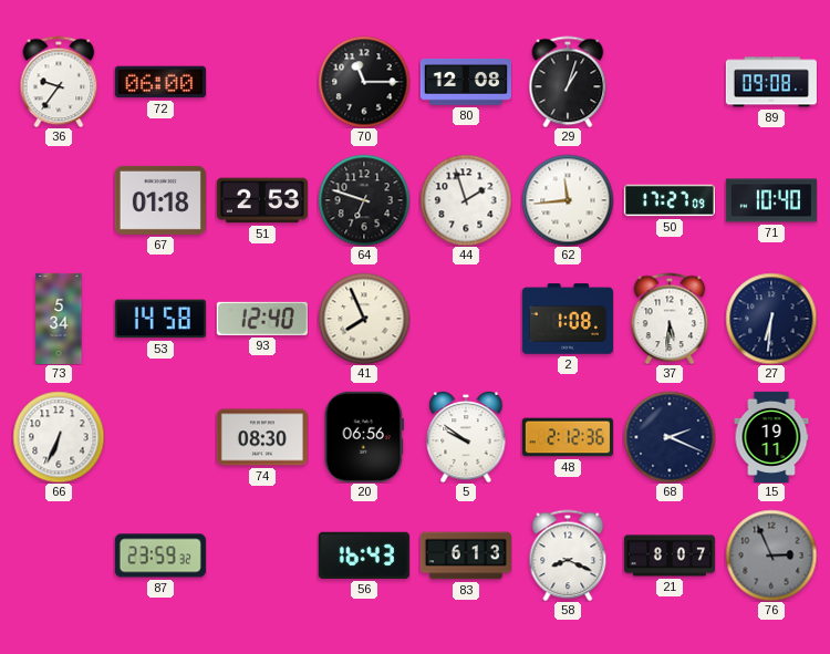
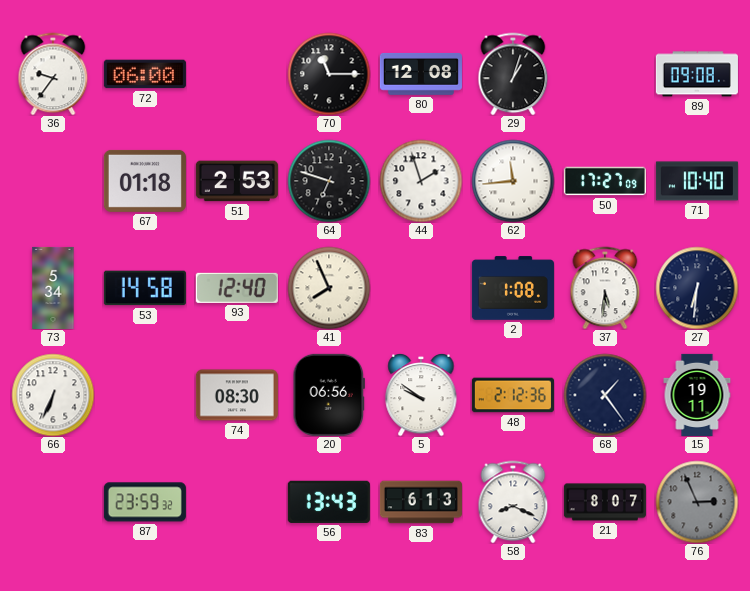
68: 2:19 -> 1:24
56: 16:43 -> 13:43
